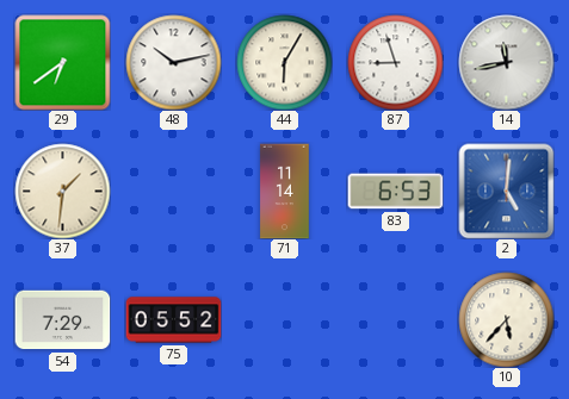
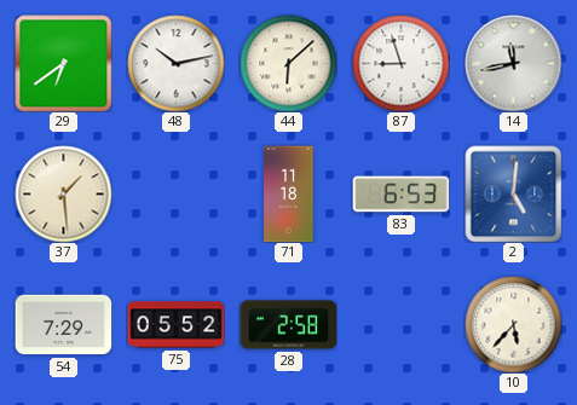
44: 6:05 -> 6:08
37: 1:31 -> 1:29
71: 11:14 -> 11:18
28: none -> 2:58
